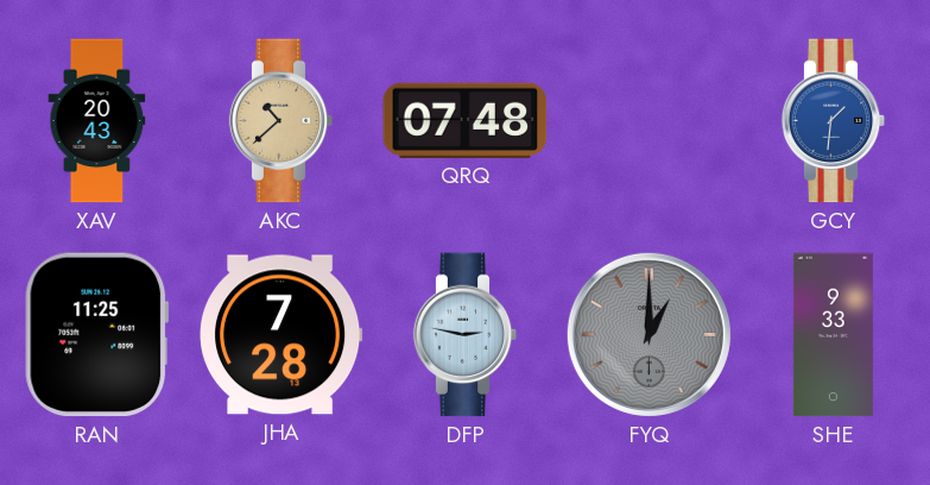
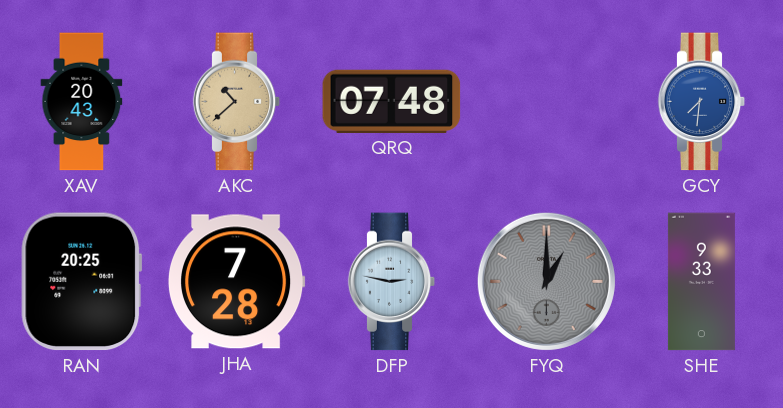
GCY: 1:31 -> 7:31
RAN: 11:25 -> 20:25
